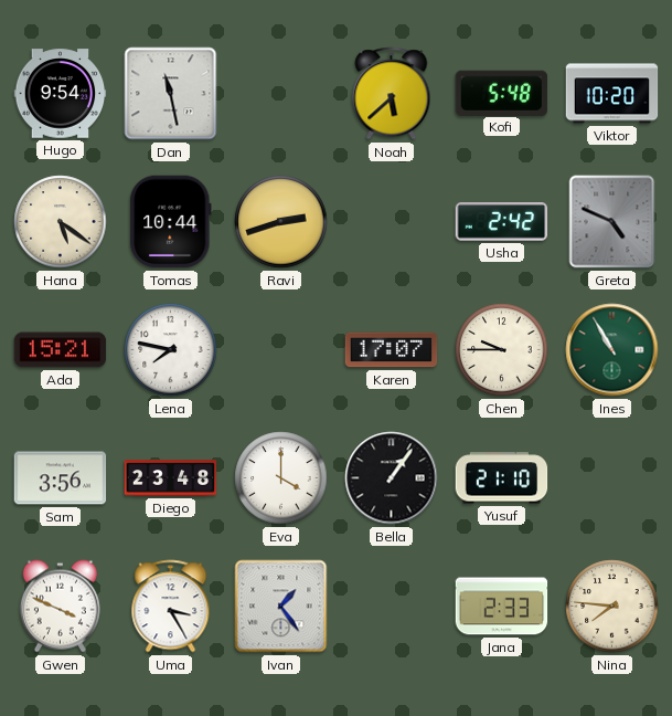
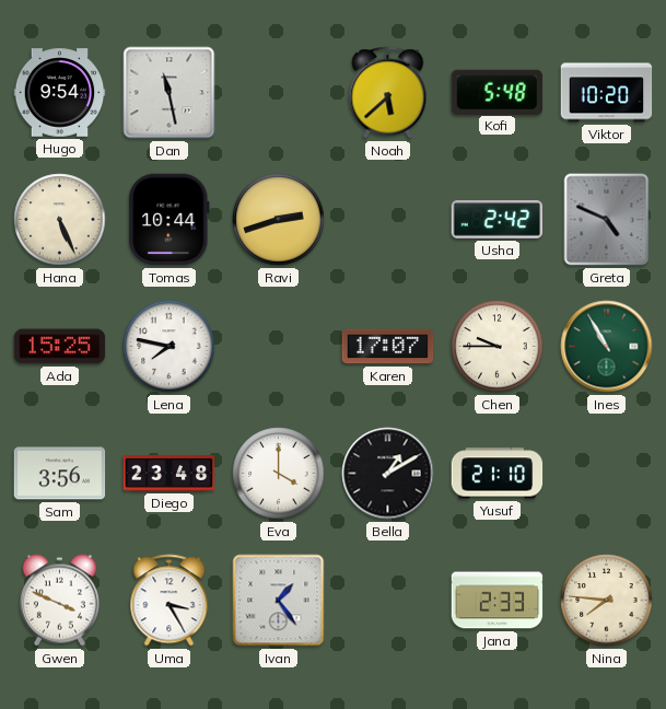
Hana: 5:21 -> 5:26
Ada: 15:21 -> 15:25
Bella: 1:06 -> 1:10
